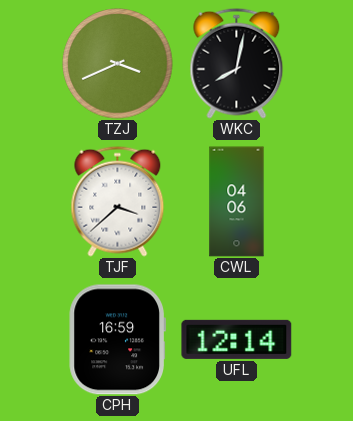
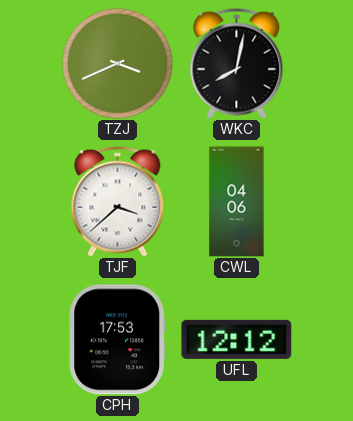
CPH: 16:59 -> 17:53
UFL: 12:14 -> 12:12
